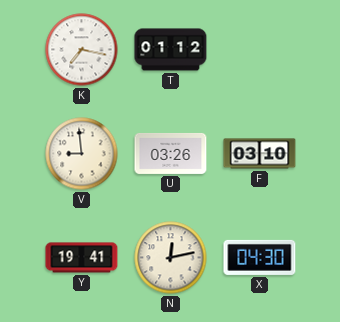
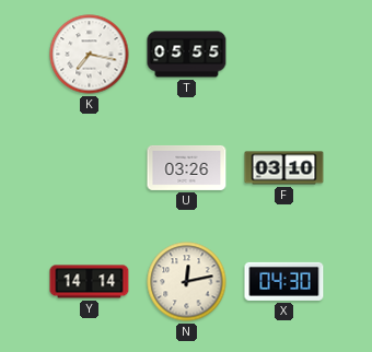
T: 01:12 -> 05:55
V: 8:59 -> none
Y: 19:41 -> 14:14
